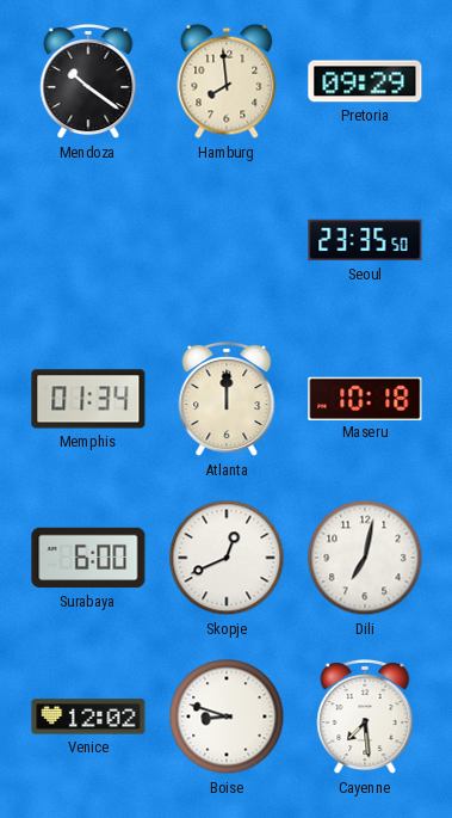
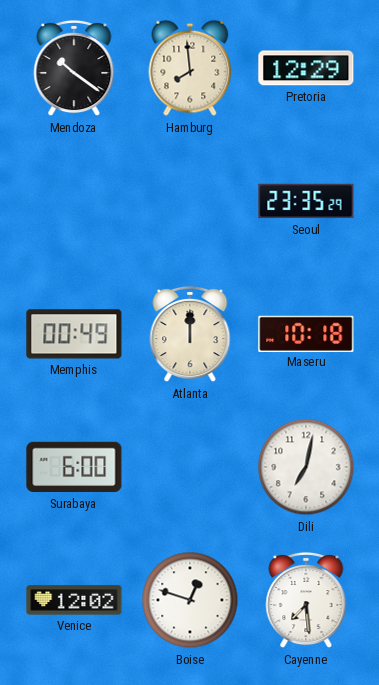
Pretoria: 09:29 -> 12:29
Seoul: 23:35:50 -> 23:35:29
Memphis: 01:34 -> 00:49
Skopje: 12:41 -> none
Boise: 8:48 -> 12:48
